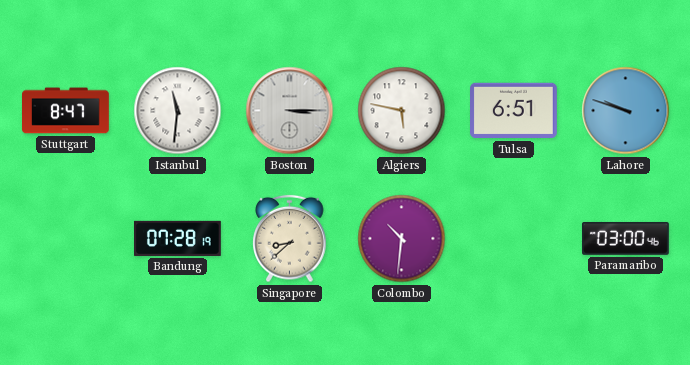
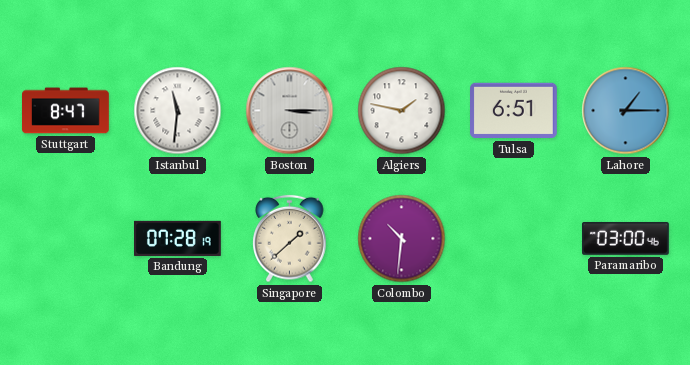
Algiers: 5:47 -> 1:47
Lahore: 9:48 -> 1:15
Singapore: 8:38 -> 1:38
